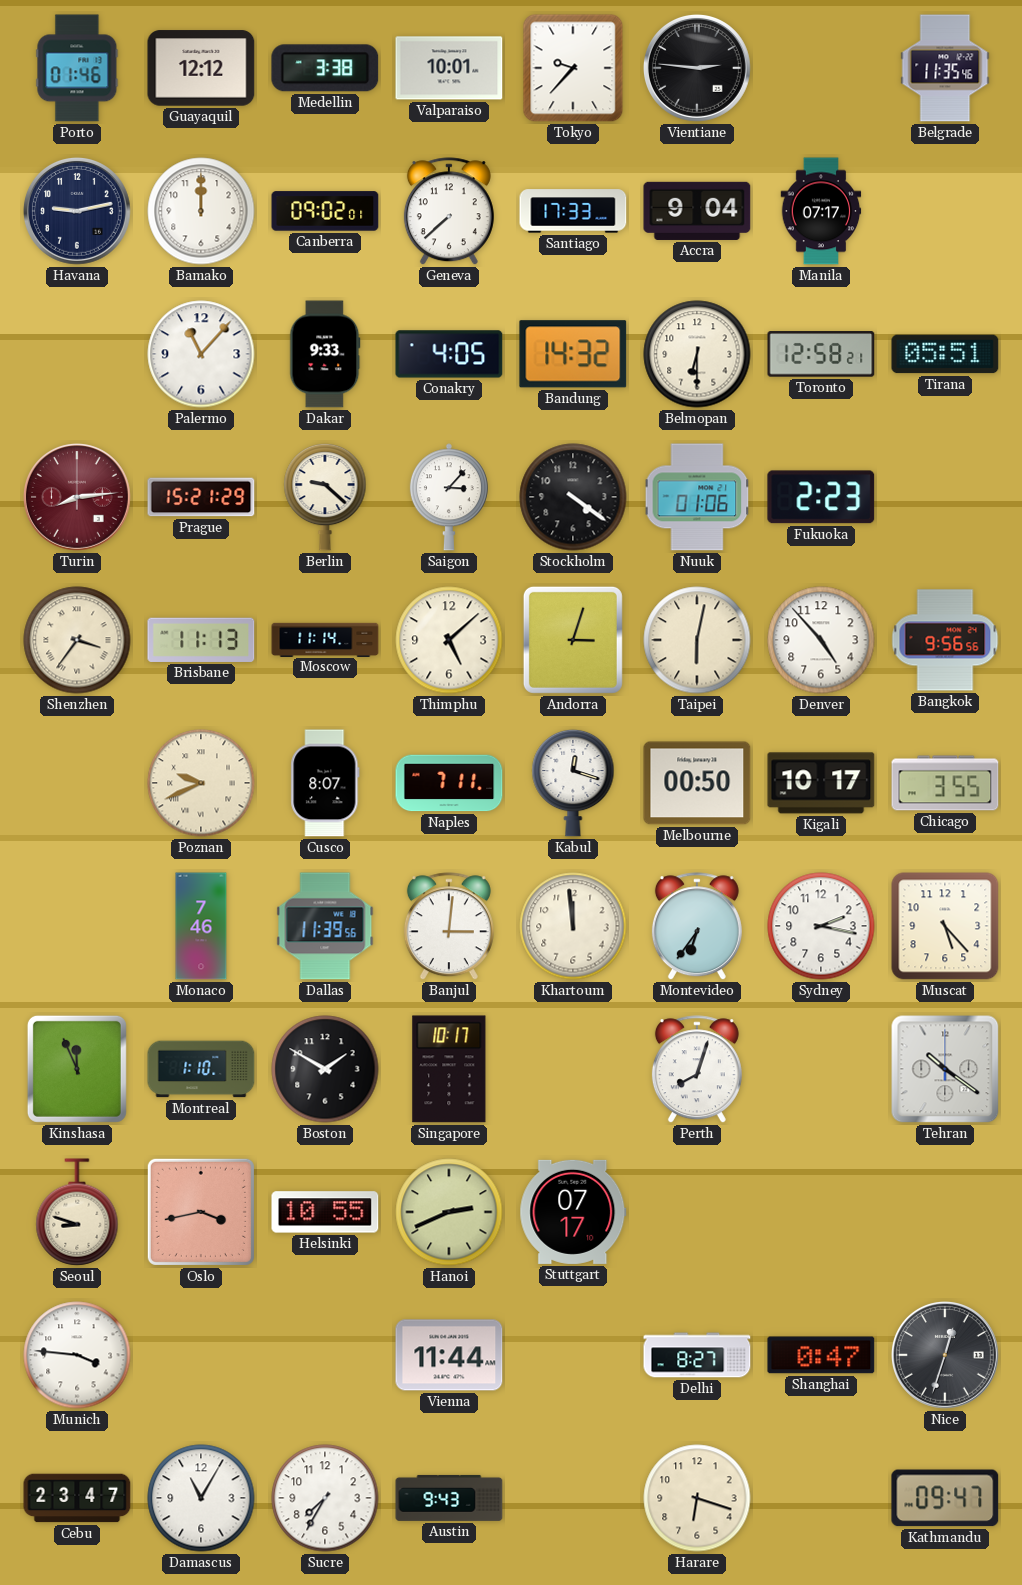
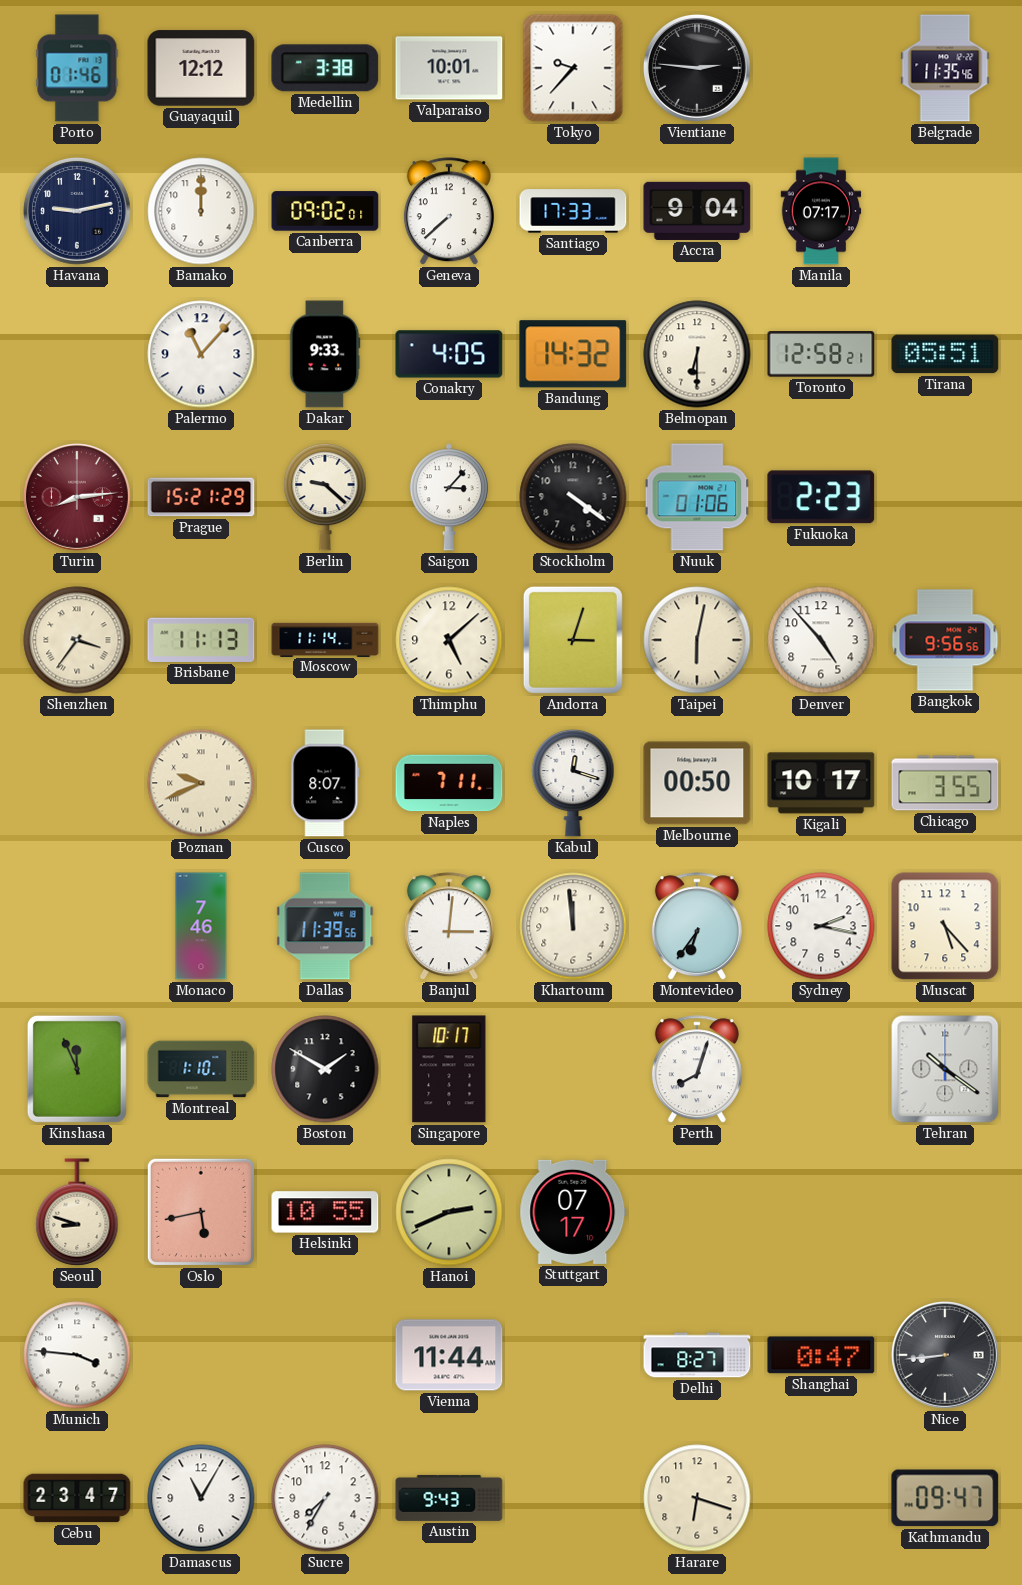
Oslo: 3:43 -> 5:43
Nice: 12:33 -> 8:44
